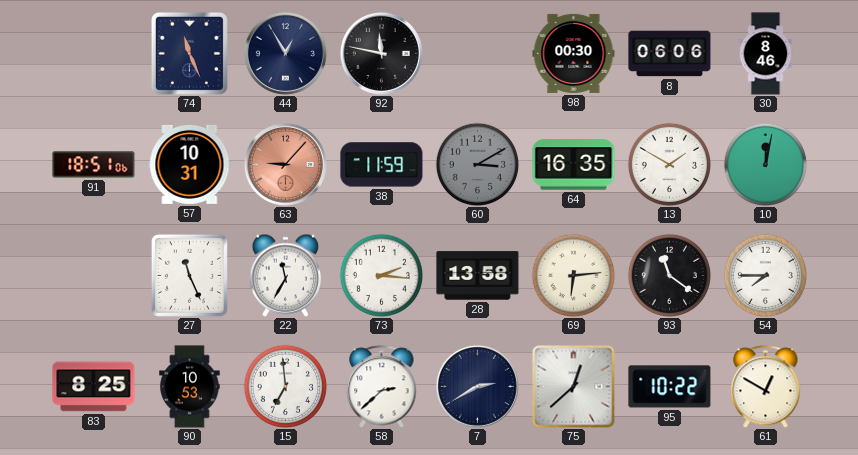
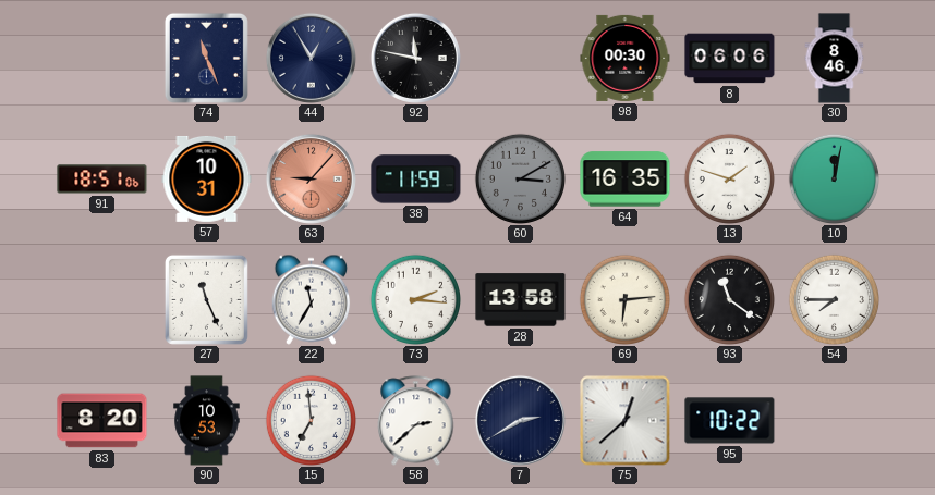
13: 1:50 -> 1:48
83: 8:25 -> 8:20
61: 12:50 -> none
